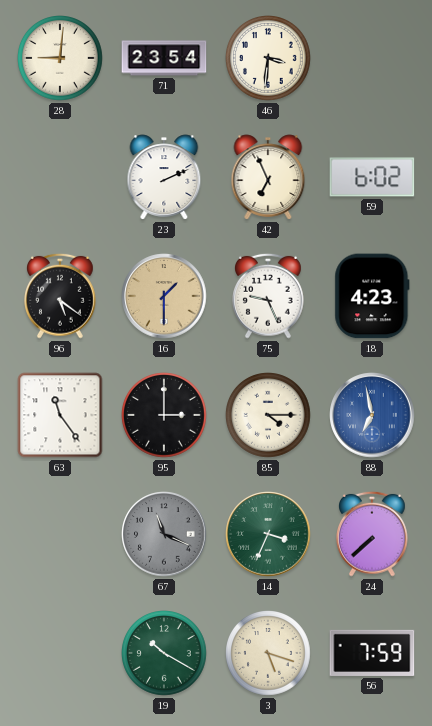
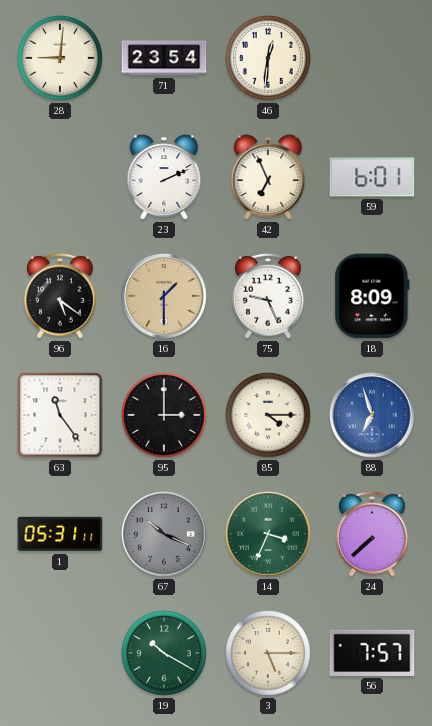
46: 3:31 -> 12:31
59: 6:02 -> 6:01
18: 4:23 -> 8:09
88: 6:58 -> 6:57
1: none -> 05:31
67: 11:19 -> 10:19
3: 5:18 -> 5:15
56: 7:59 -> 7:57
